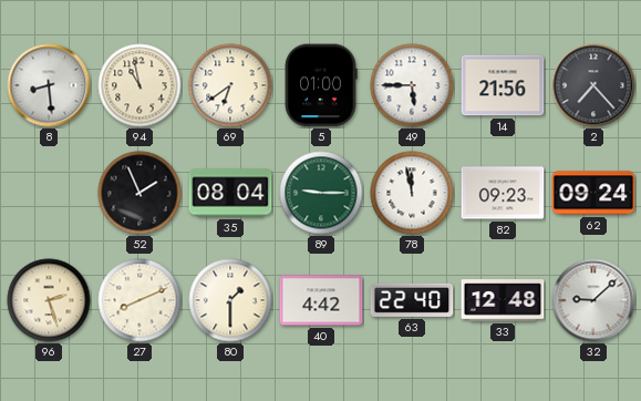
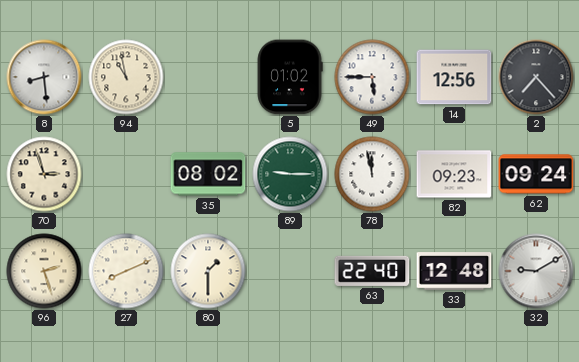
69: 6:39 -> none
5: 01:00 -> 01:02
14: 21:56 -> 12:56
70: none -> 2:57
52: 1:56 -> none
35: 08:04 -> 08:02
40: 4:42 -> none
32: 9:08 -> 9:10
